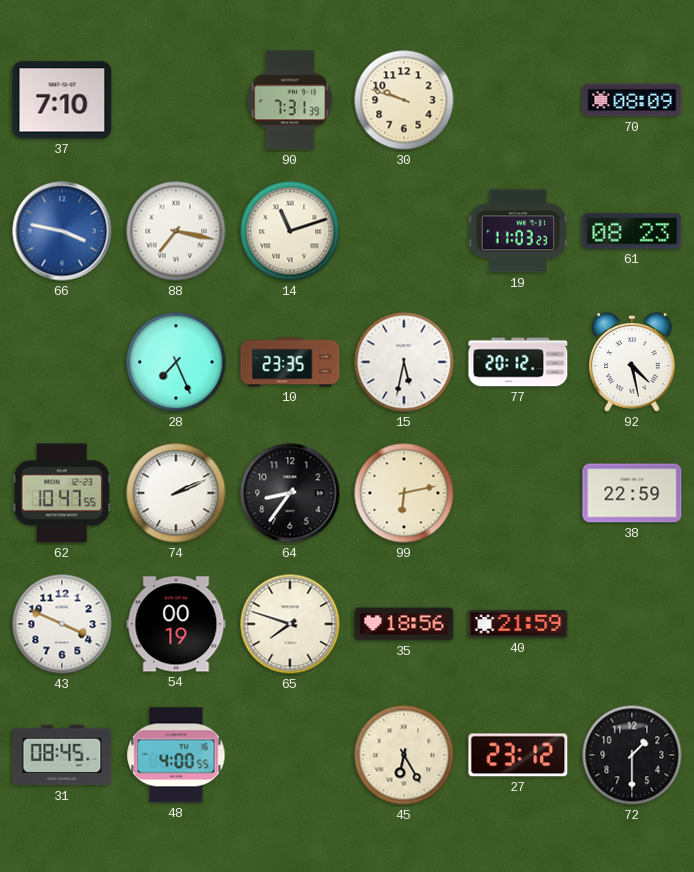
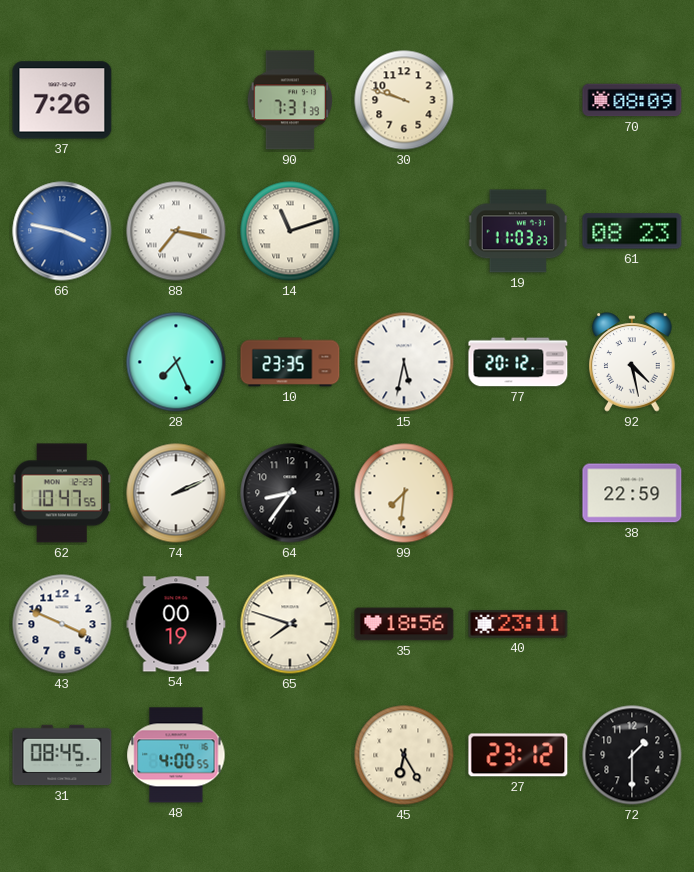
37: 7:10 -> 7:26
99: 6:13 -> 7:31
40: 21:59 -> 23:11
